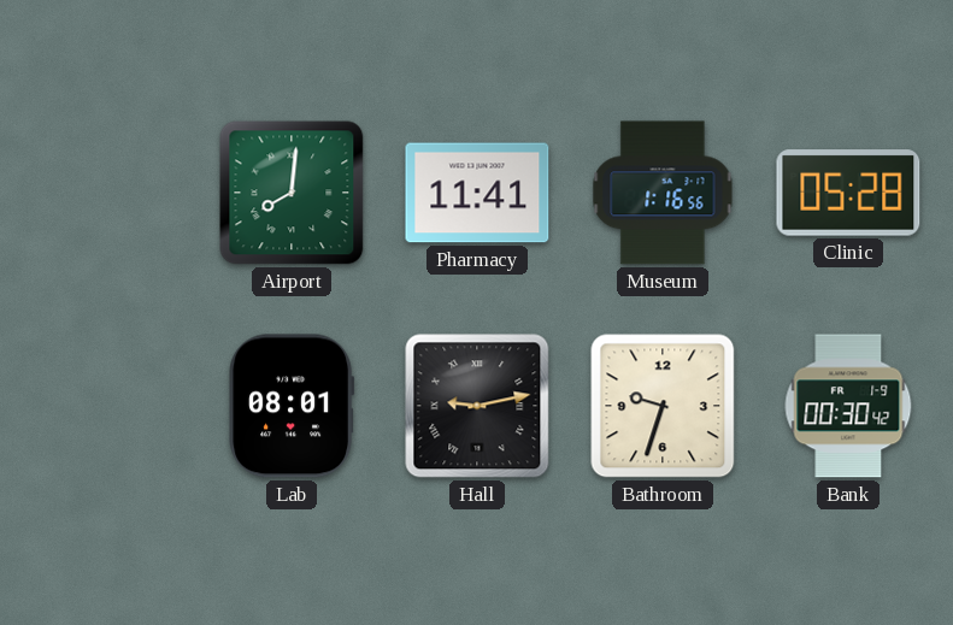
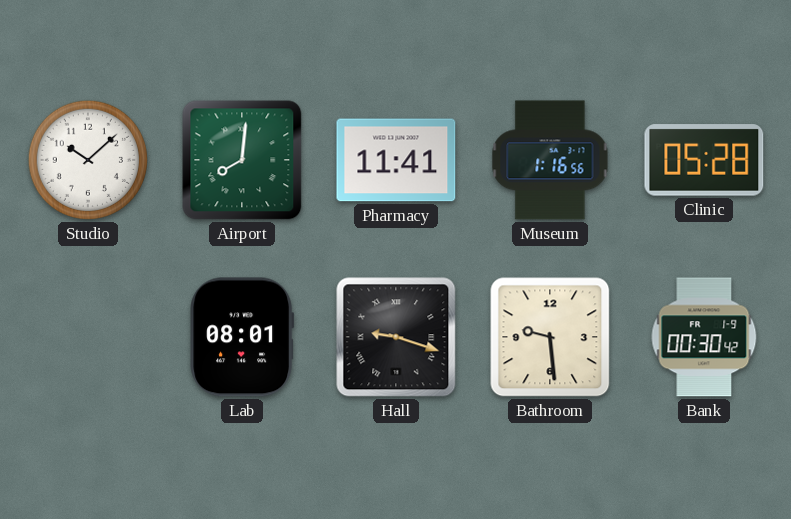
Studio: none -> 10:08
Hall: 9:13 -> 9:18
Bathroom: 9:33 -> 9:29
